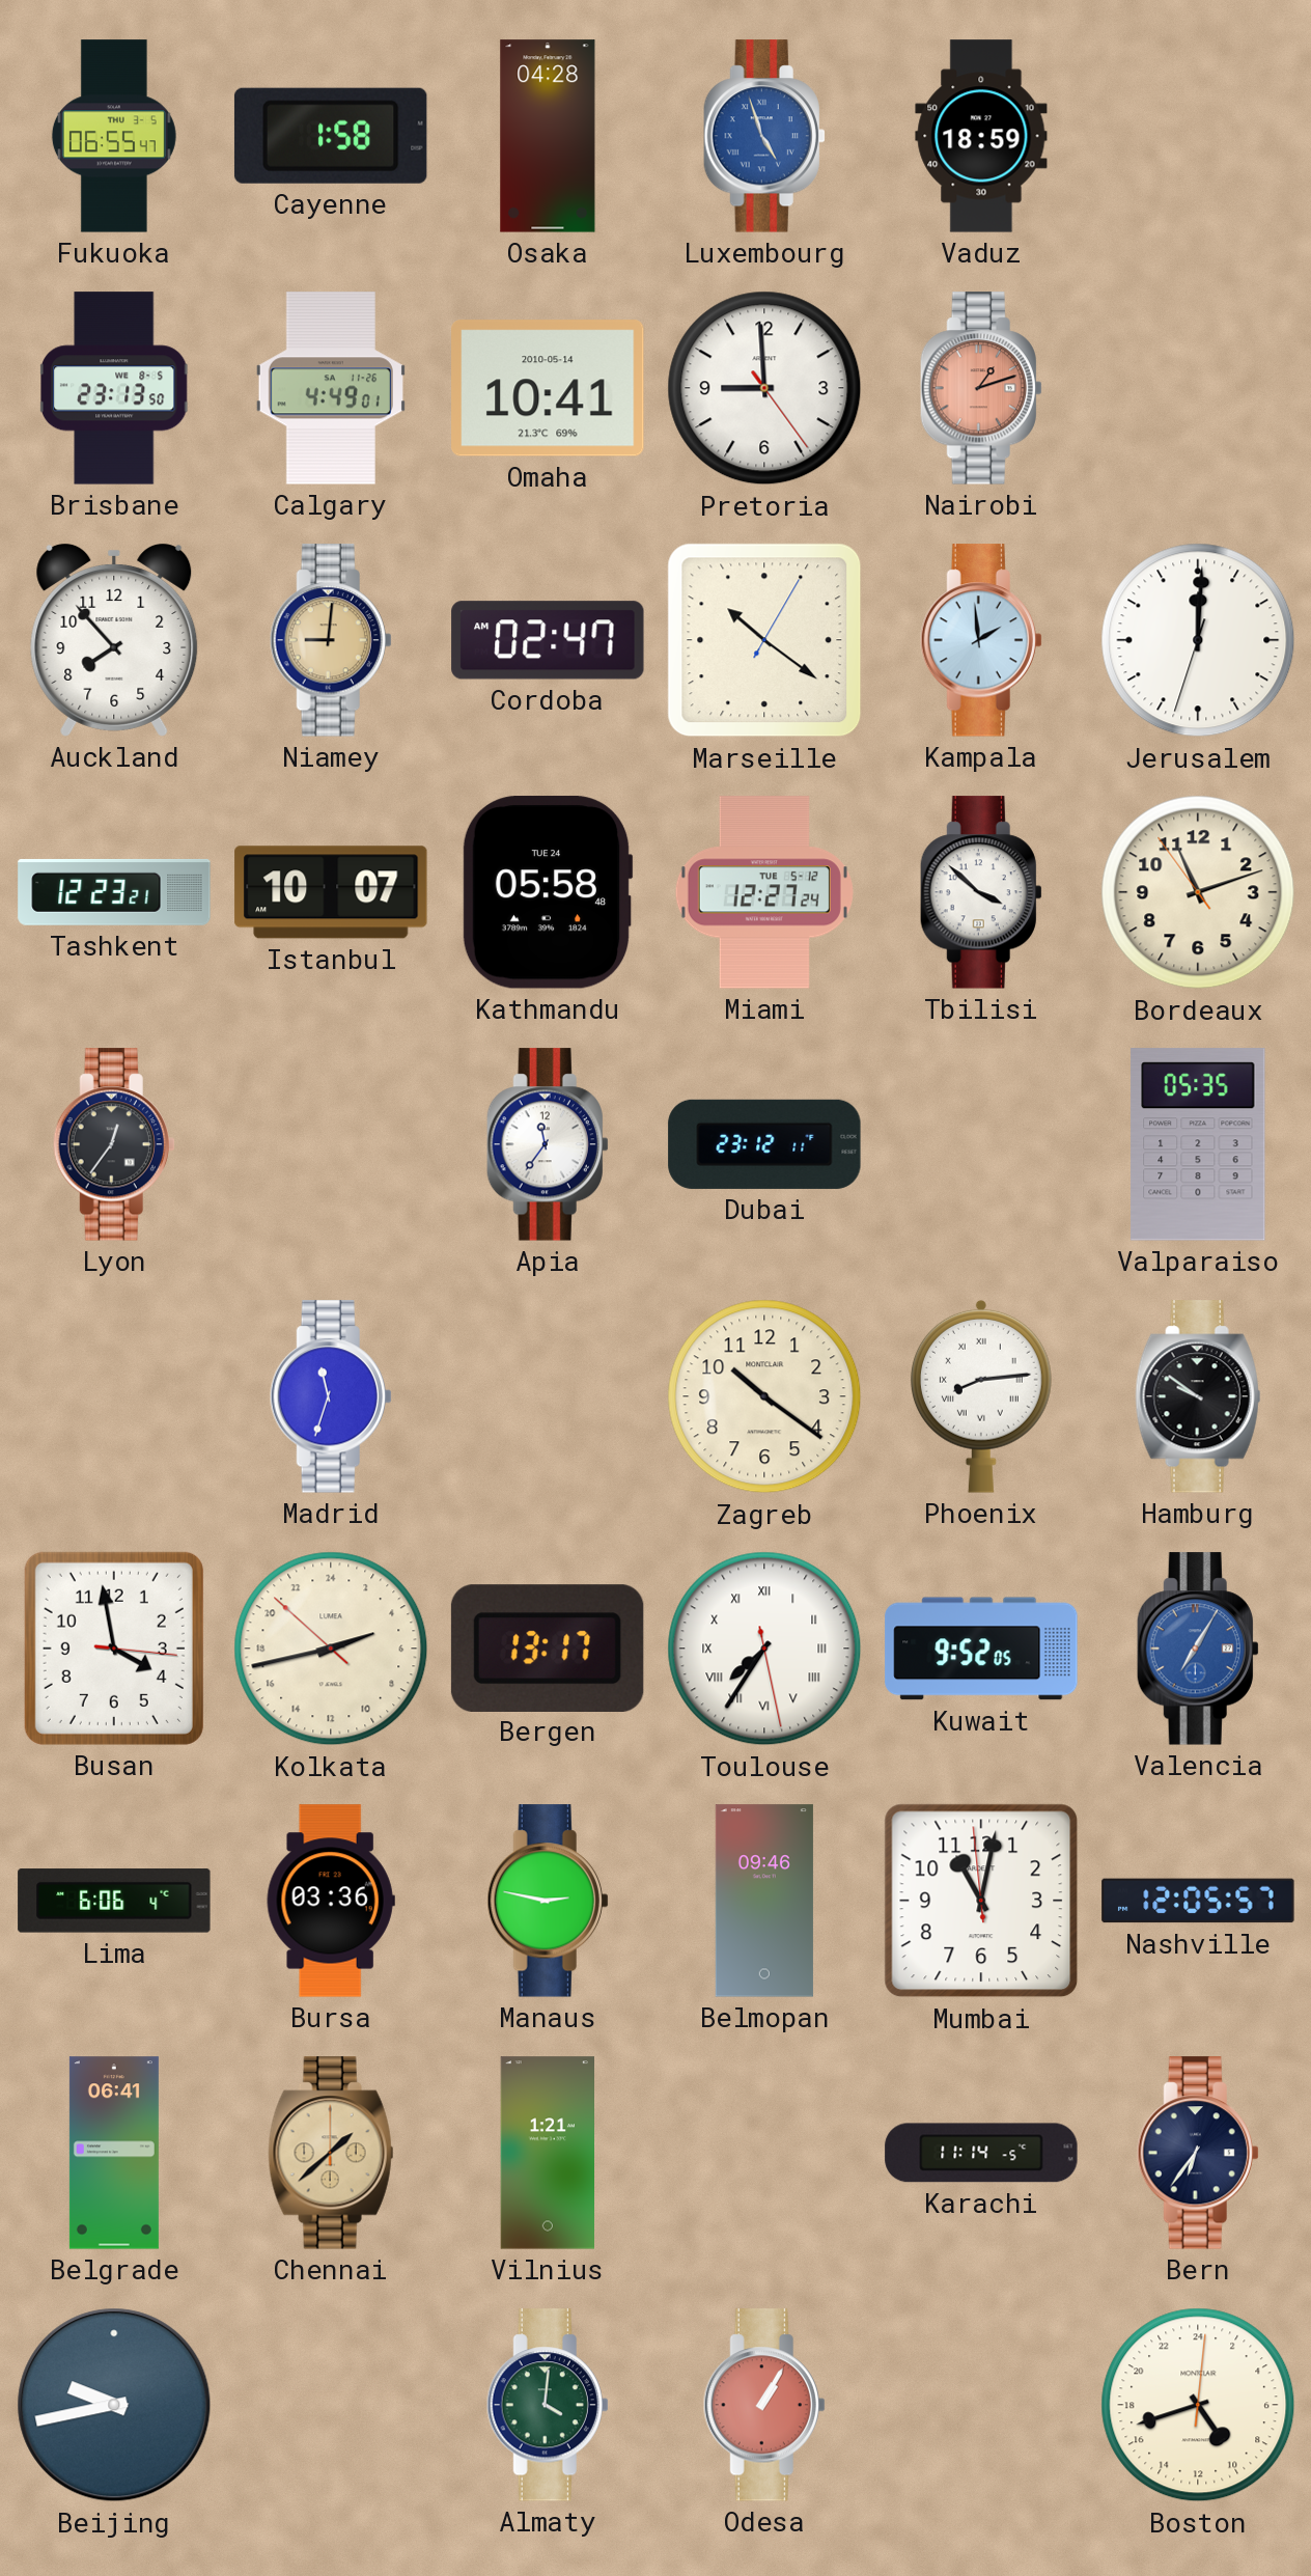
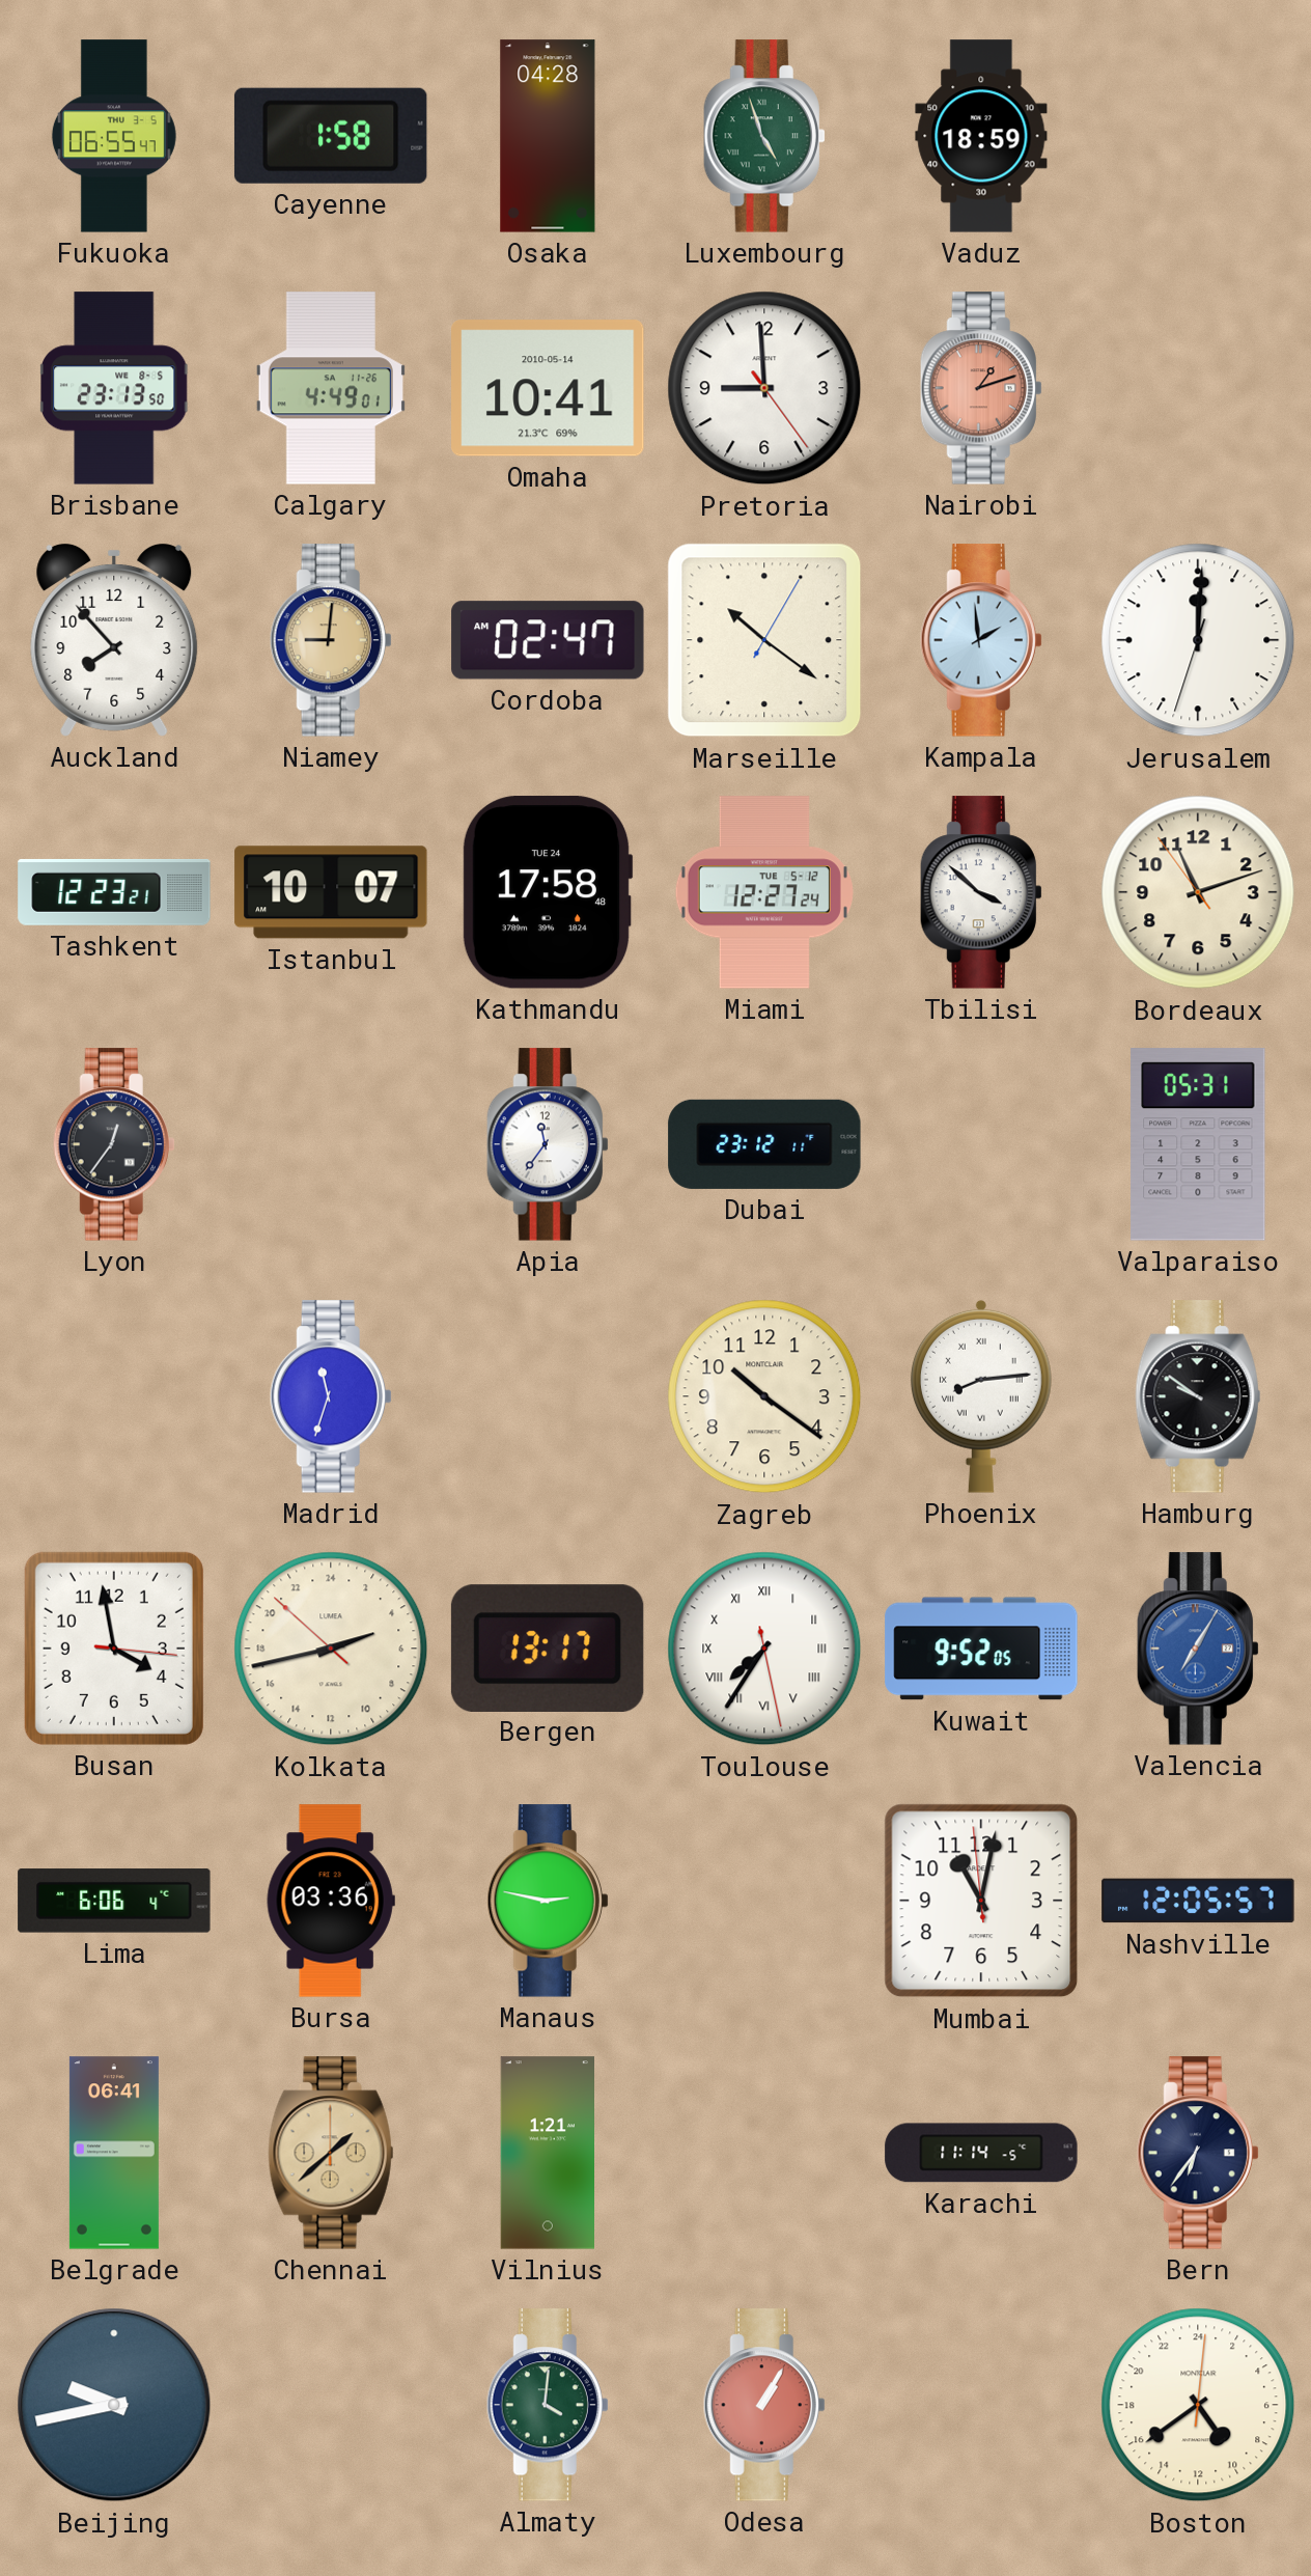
Luxembourg dial: blue -> green
Kathmandu: 05:58 -> 17:58
Valparaiso: 05:35 -> 05:31
Belmopan: 09:46 -> none
Boston: 9:42 -> 9:39
